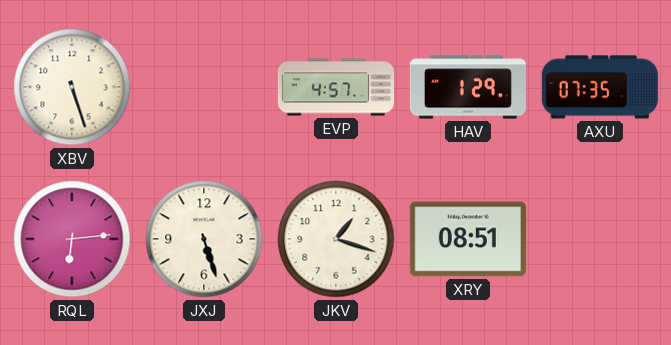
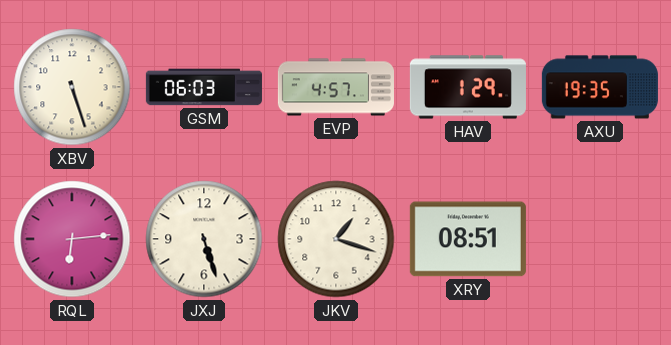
GSM: none -> 06:03
AXU: 07:35 -> 19:35
